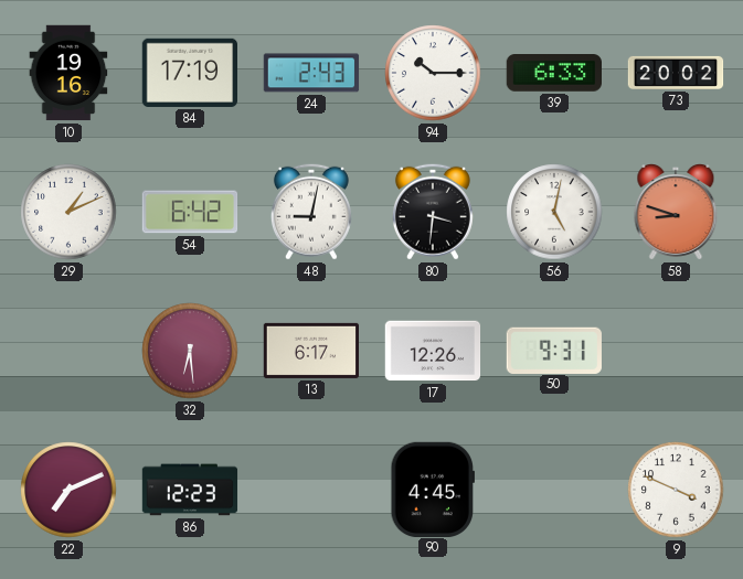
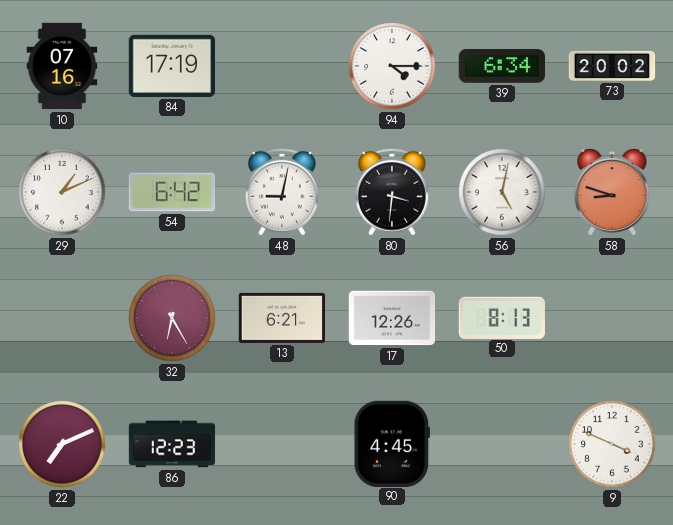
10: 19:16 -> 07:16
24: 2:43 -> none
94: 10:15 -> 4:15
39: 6:33 -> 6:34
32: 6:29 -> 6:25
13: 6:17 -> 6:21
50: 9:31 -> 8:13
